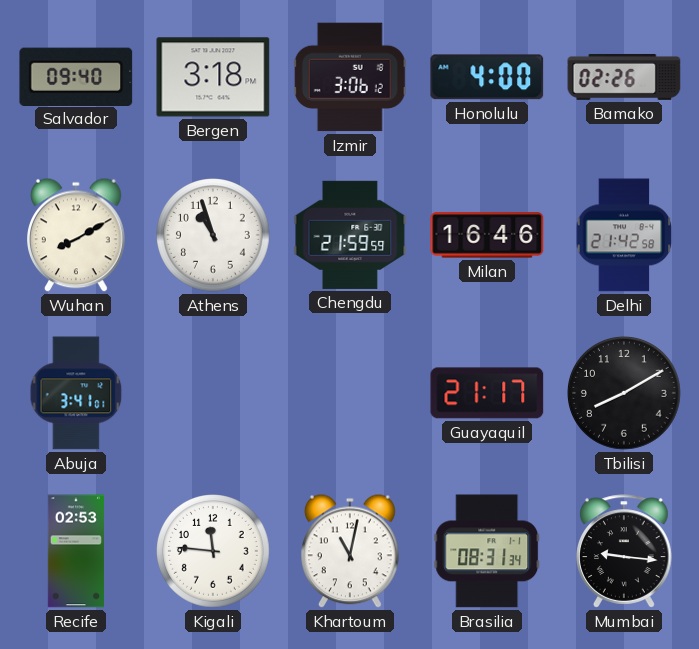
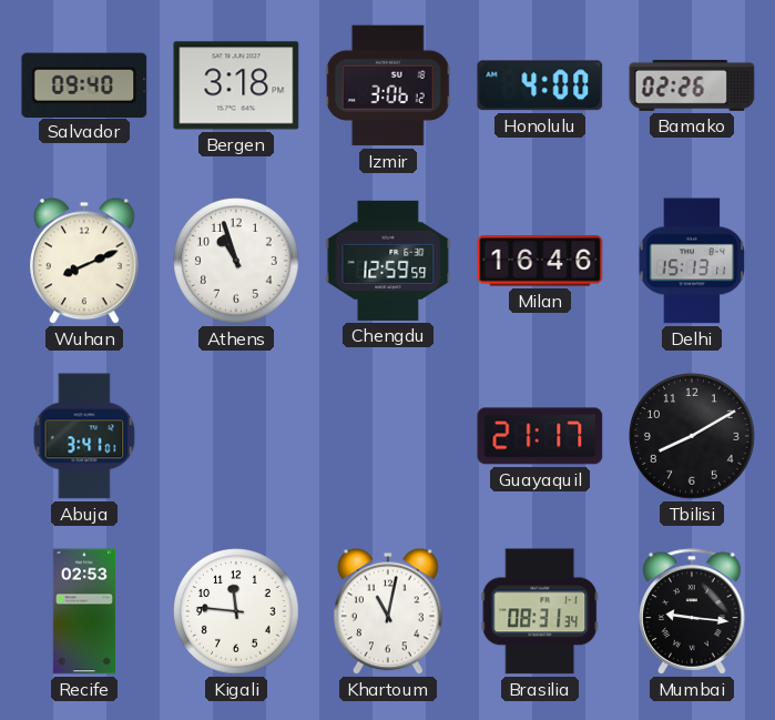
Wuhan: 8:10 -> 8:11
Chengdu: 21:59 -> 12:59
Delhi: 21:42 -> 15:13
